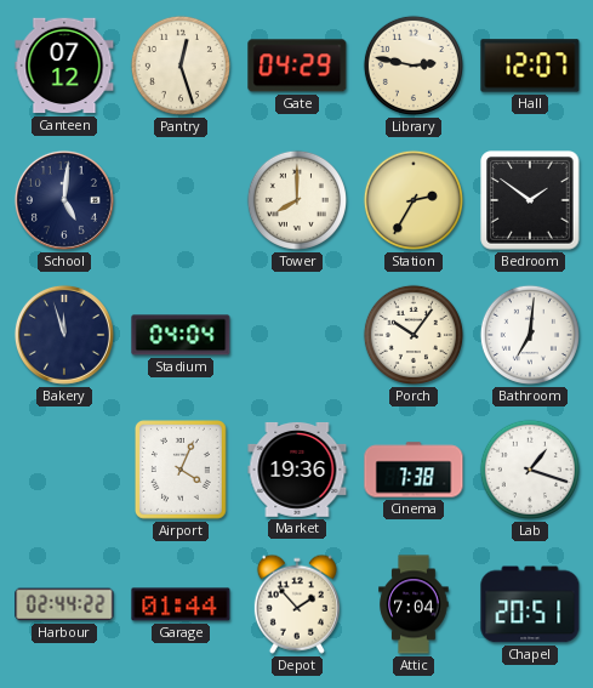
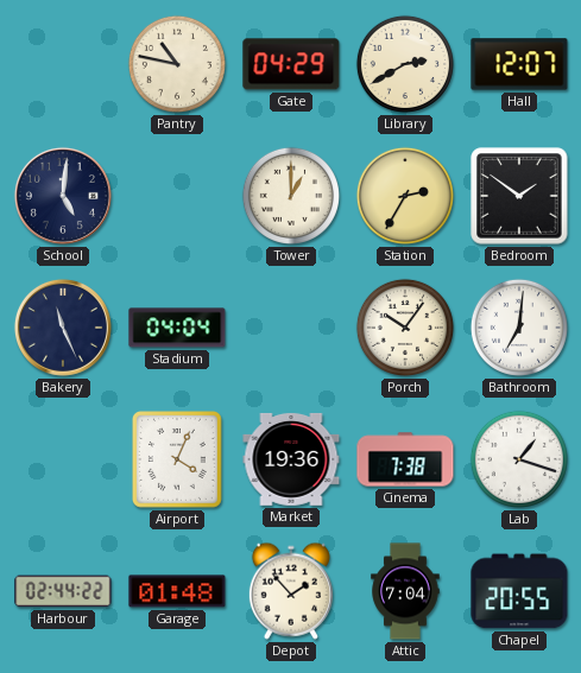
Canteen: 07:12 -> none
Pantry: 12:27 -> 10:47
Library: 2:47 -> 2:40
Tower: 8:00 -> 1:00
Bakery: 11:57 -> 11:26
Garage: 01:44 -> 01:48
Chapel: 20:51 -> 20:55
